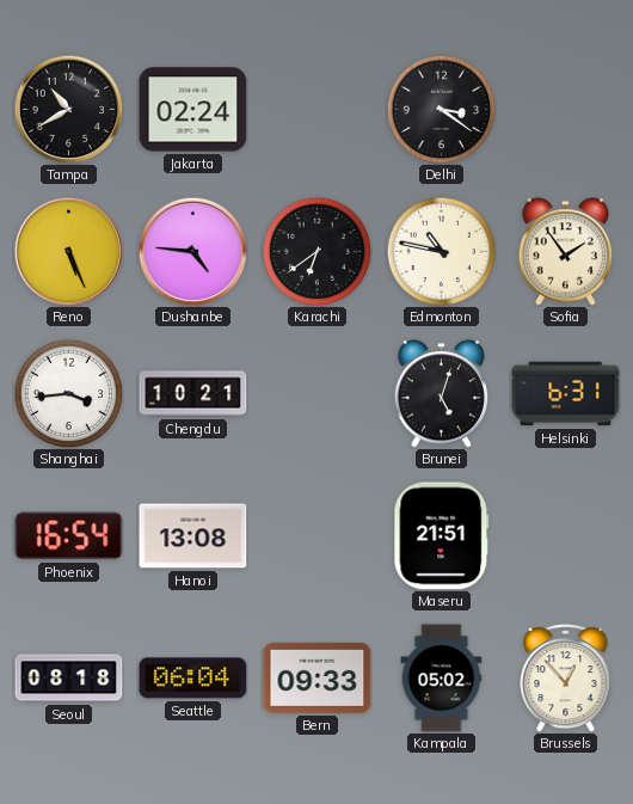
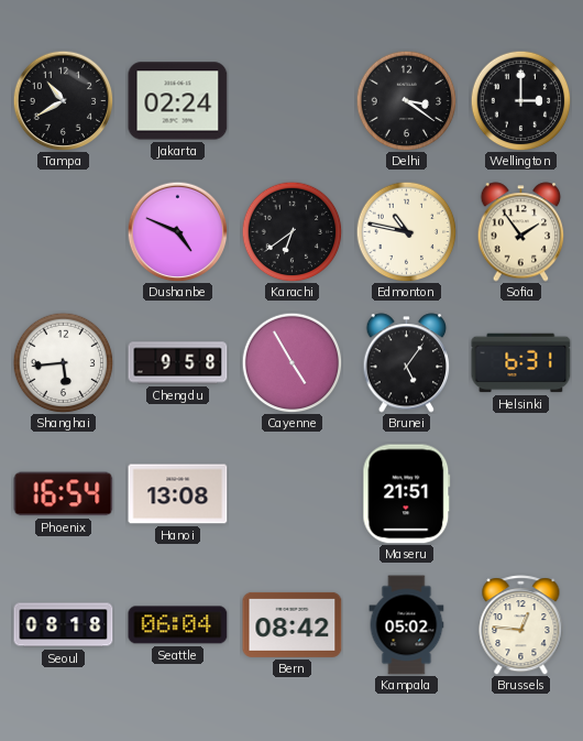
Wellington: none -> 3:00
Reno: 5:26 -> none
Dushanbe: 4:46 -> 4:49
Shanghai: 3:44 -> 5:44
Chengdu: 10:21 -> 9:58
Cayenne: none -> 4:55
Brunei: 5:03 -> 5:06
Bern: 09:33 -> 08:42
Brussels: 12:53 -> 12:46
